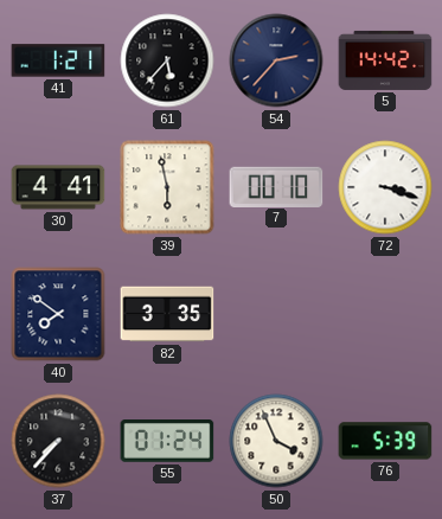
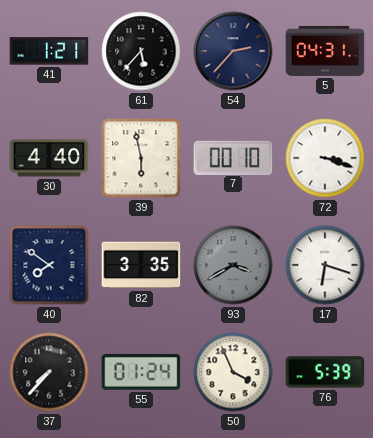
5: 14:42 -> 04:31
30: 4:41 -> 4:40
93: none -> 3:40
17: none -> 6:18
